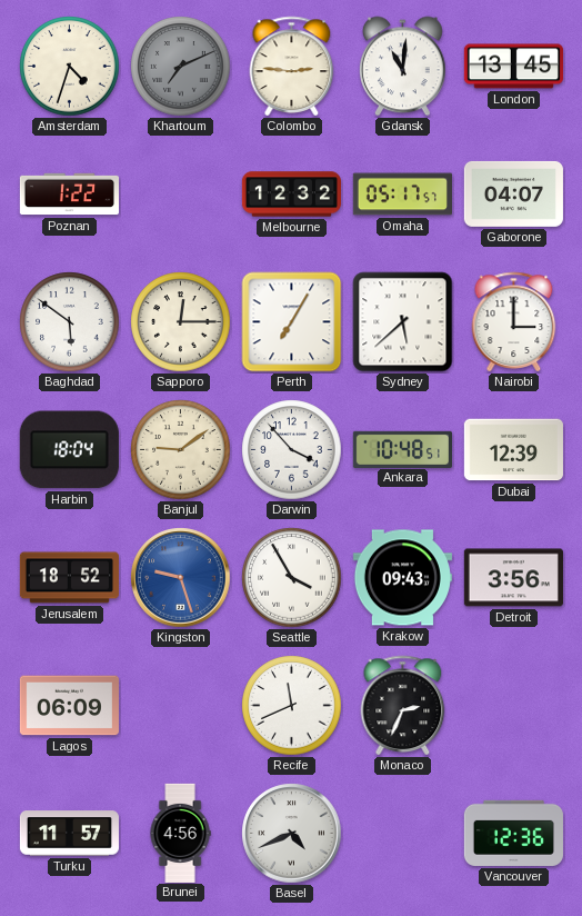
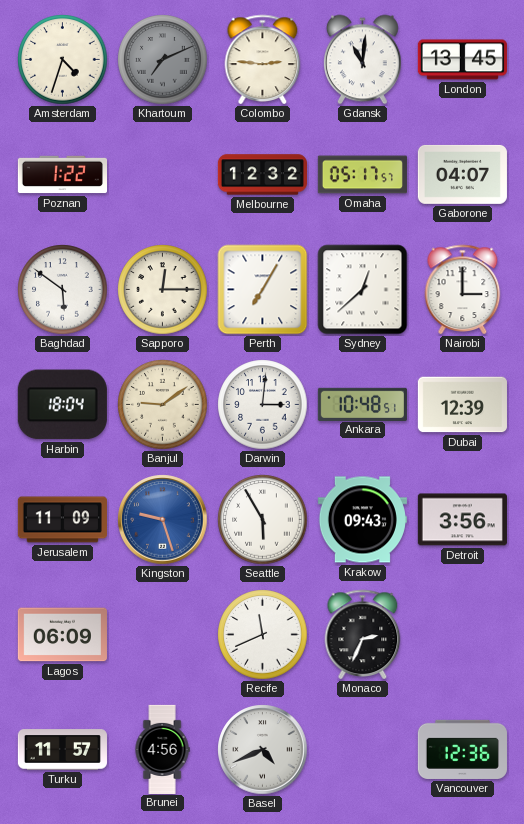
Sydney: 5:38 -> 12:38
Darwin: 3:53 -> 3:01
Jerusalem: 18:52 -> 11:09
Seattle: 3:55 -> 5:55
